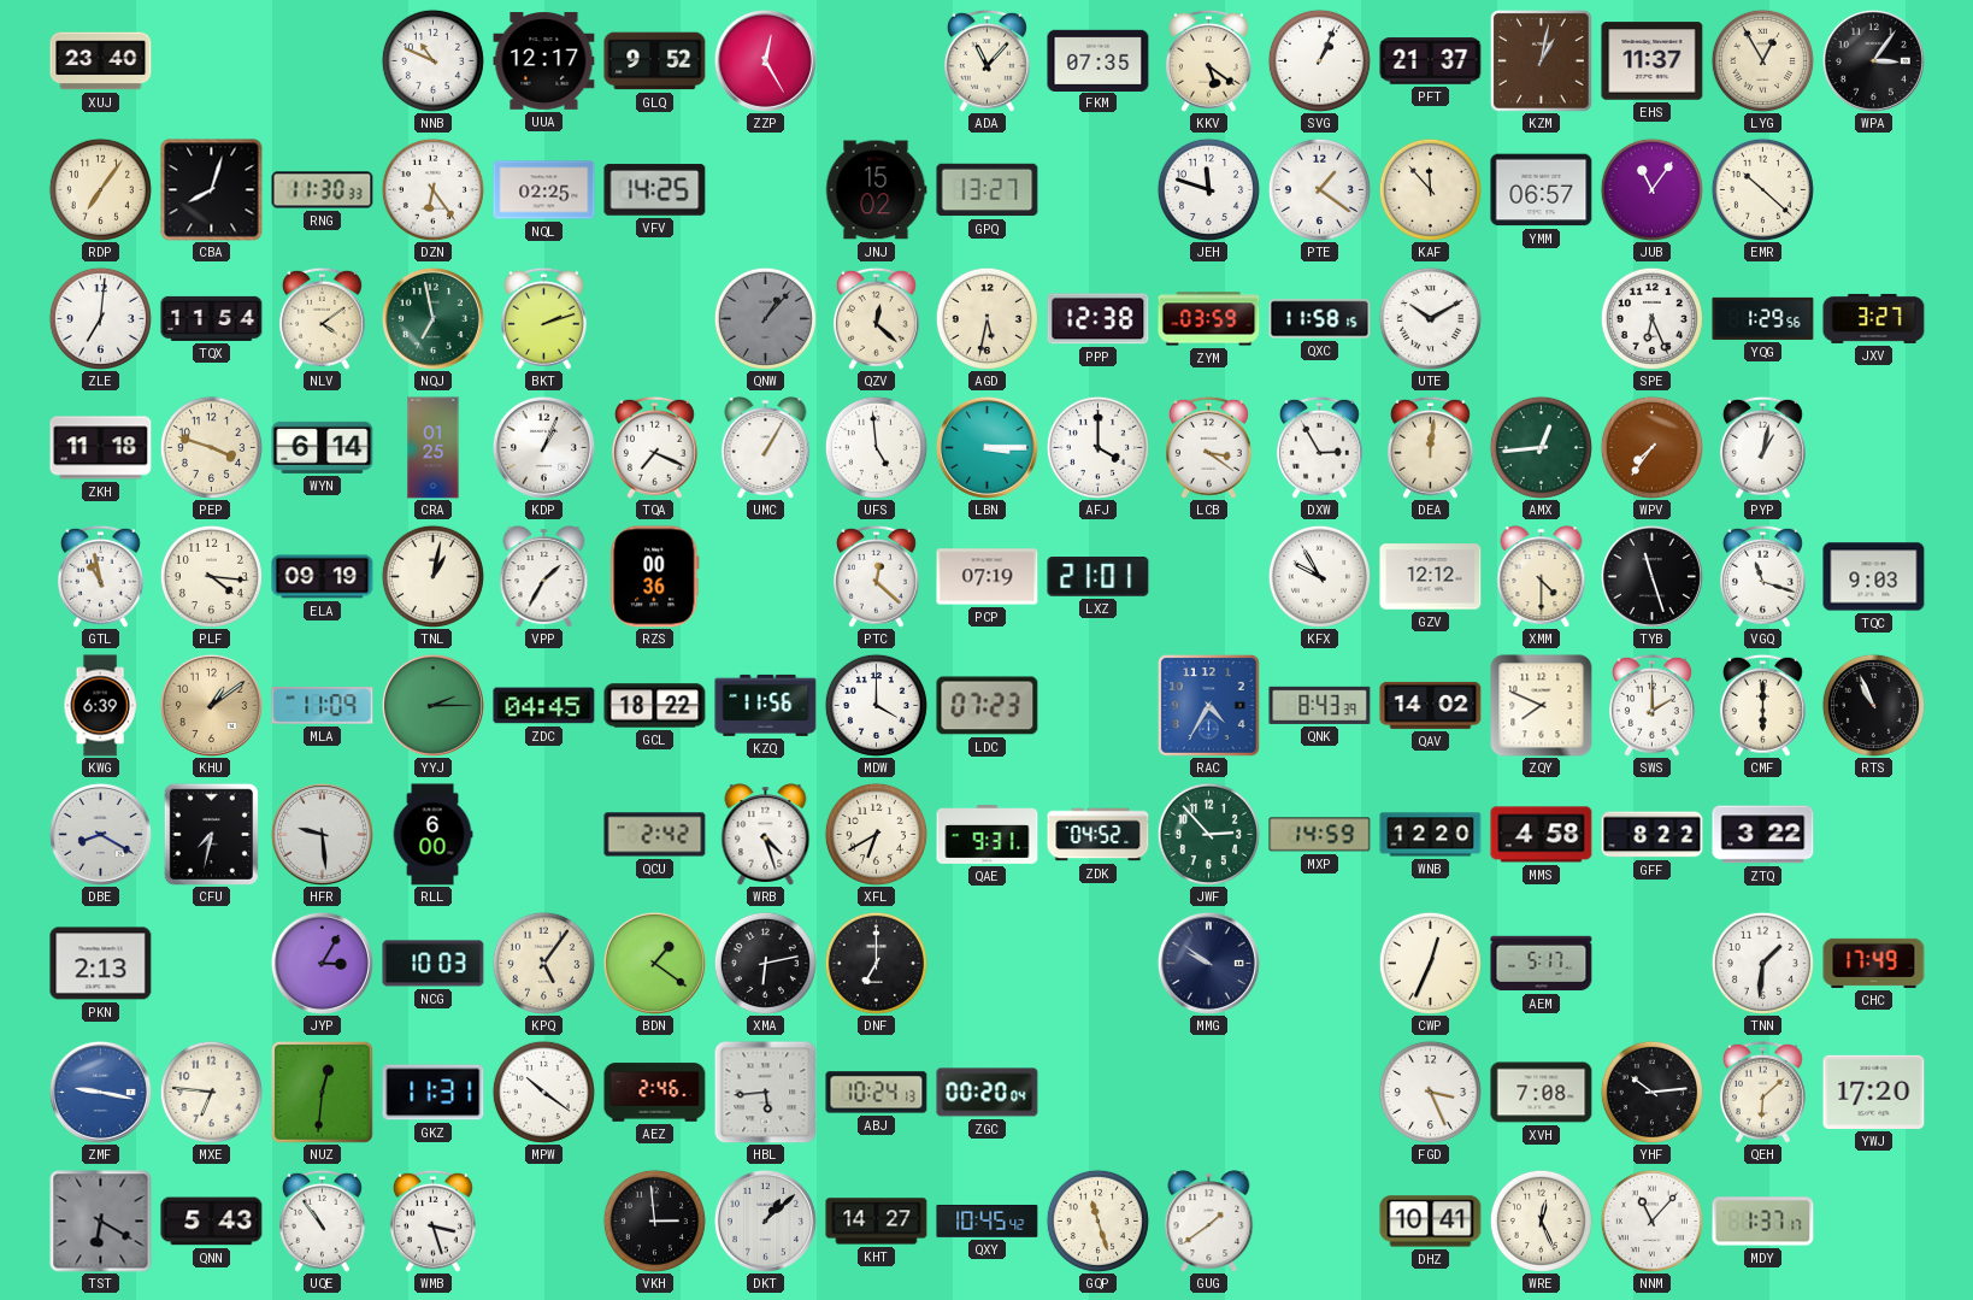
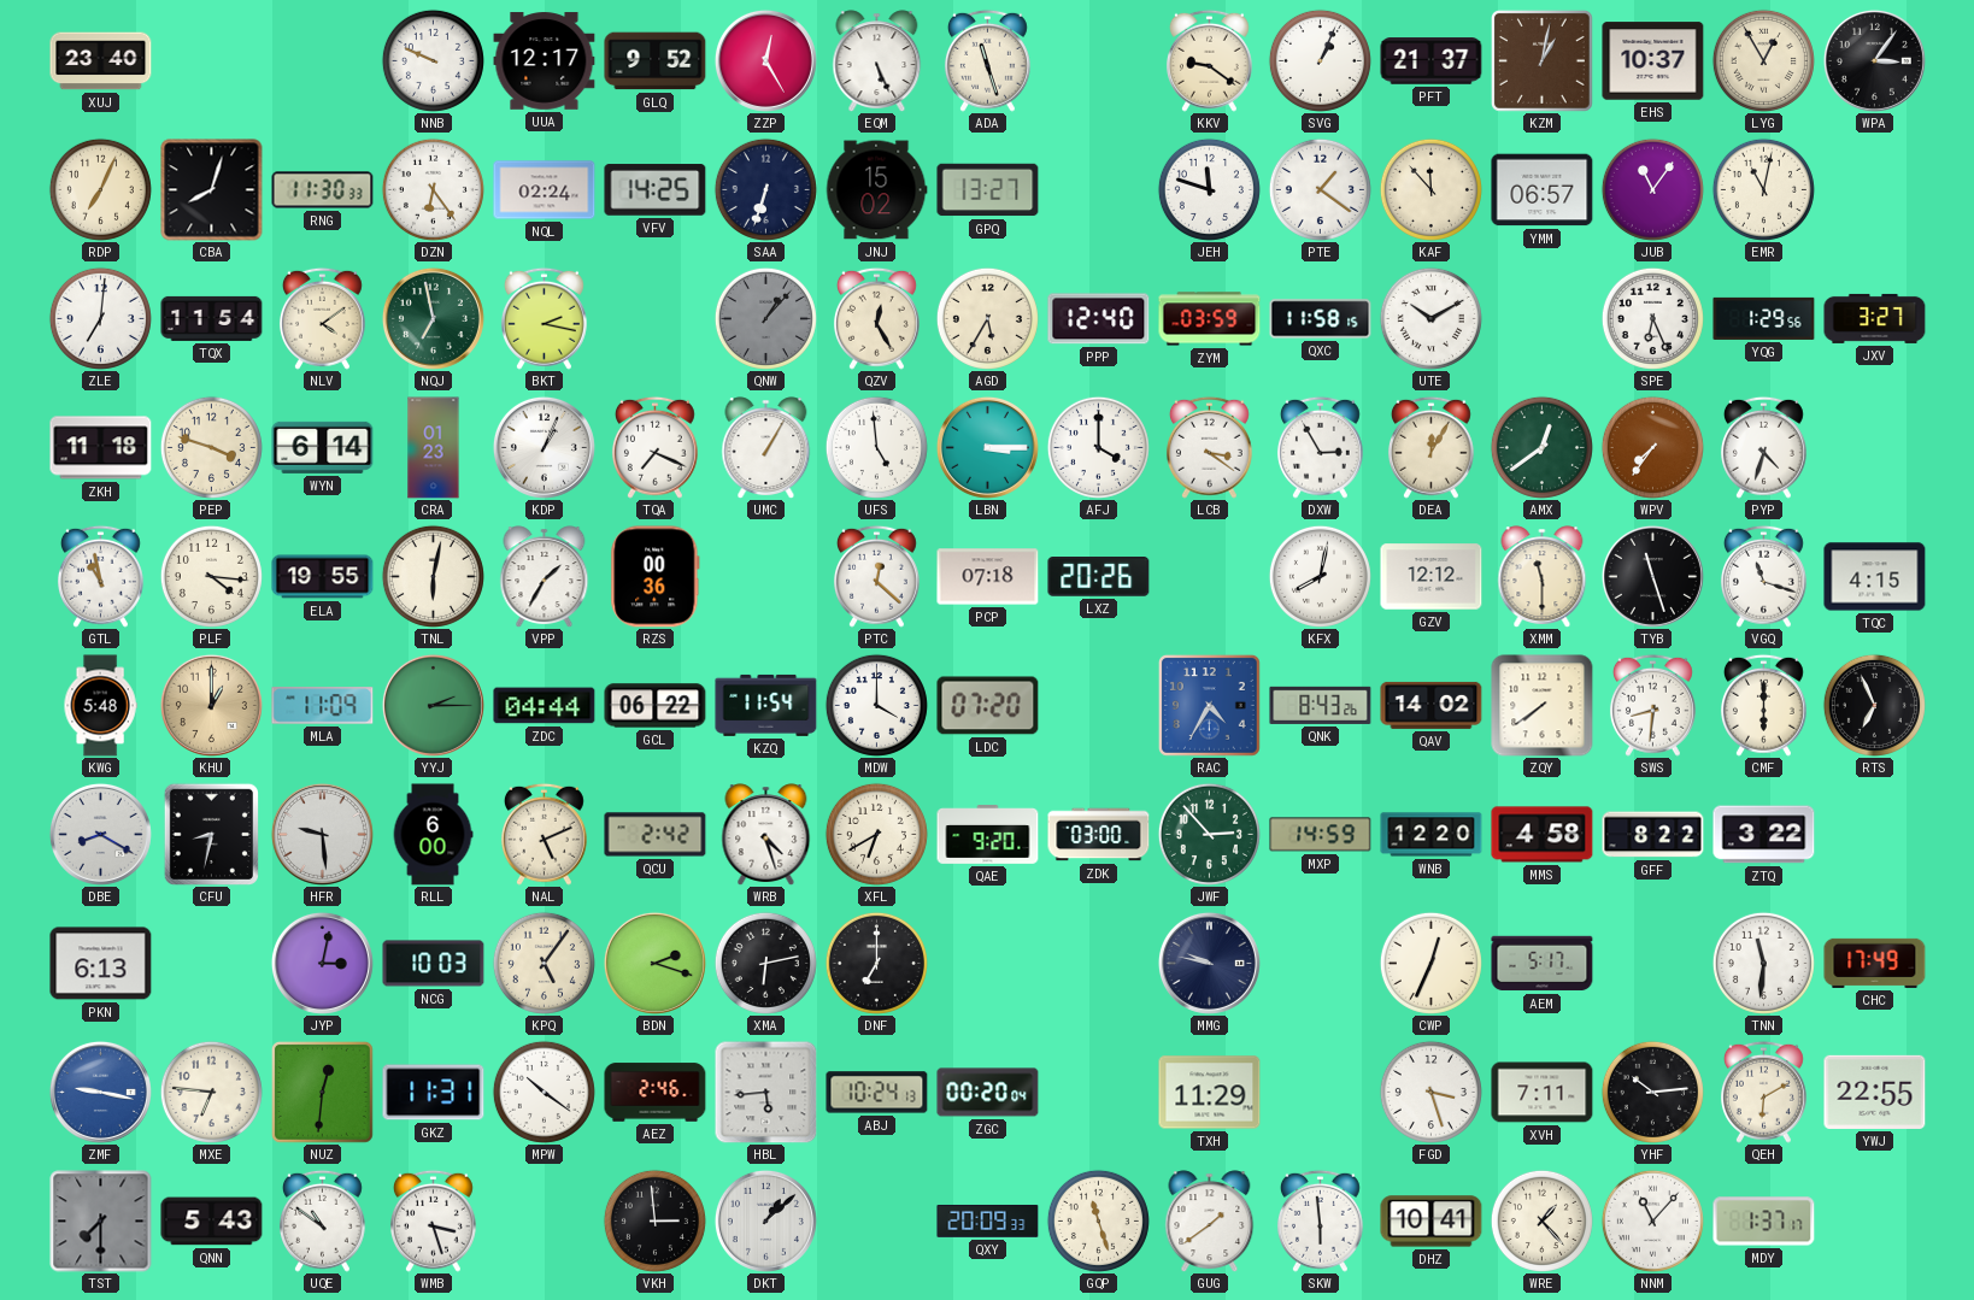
NNB: 10:49 -> 9:49
EQM: none -> 5:26
ADA: 11:07 -> 11:27
FKM: 07:35 -> none
KKV: 5:21 -> 9:21
EHS: 11:37 -> 10:37
RDP: 7:06 -> 7:04
NQL: 02:25 -> 02:24
SAA: none -> 6:33
EMR: 10:22 -> 11:02
BKT: 2:12 -> 2:17
QZV: 12:22 -> 12:25
AGD: 5:32 -> 5:35
PPP: 12:38 -> 12:40
CRA: 01:25 -> 01:23
DEA: 12:01 -> 12:05
AMX: 12:44 -> 12:39
PYP: 1:02 -> 4:33
ELA: 09:19 -> 19:55
TNL: 1:02 -> 6:02
PCP: 07:19 -> 07:18
LXZ: 21:01 -> 20:26
KFX: 9:55 -> 8:02
XMM: 4:30 -> 11:30
TQC: 9:03 -> 4:15
KWG: 6:39 -> 5:48
KHU: 1:09 -> 1:00
ZDC: 04:45 -> 04:44
GCL: 18:22 -> 06:22
KZQ: 11:56 -> 11:54
LDC: 07:23 -> 07:20
QNK: 8:43:39 -> 8:43:26
ZQY: 7:49 -> 7:39
SWS: 2:00 -> 8:31
RTS: 10:56 -> 6:56
CFU: 7:32 -> 8:32
NAL: none -> 5:11
QAE: 9:31 -> 9:20
ZDK: 04:52 -> 03:00
PKN: 2:13 -> 6:13
JYP: 3:05 -> 3:02
BDN: 1:21 -> 2:18
MMG: 9:51 -> 9:47
TNN: 1:31 -> 11:31
TXH: none -> 11:29
FGD: 3:26 -> 3:27
XVH: 7:08 -> 7:11
QEH: 6:08 -> 6:10
YWJ: 17:20 -> 22:55
TST: 6:20 -> 7:30
UQE: 10:54 -> 10:51
KHT: 14:27 -> none
QXY: 10:45 -> 20:09
SKW: none -> 5:59
WRE: 12:26 -> 1:23
